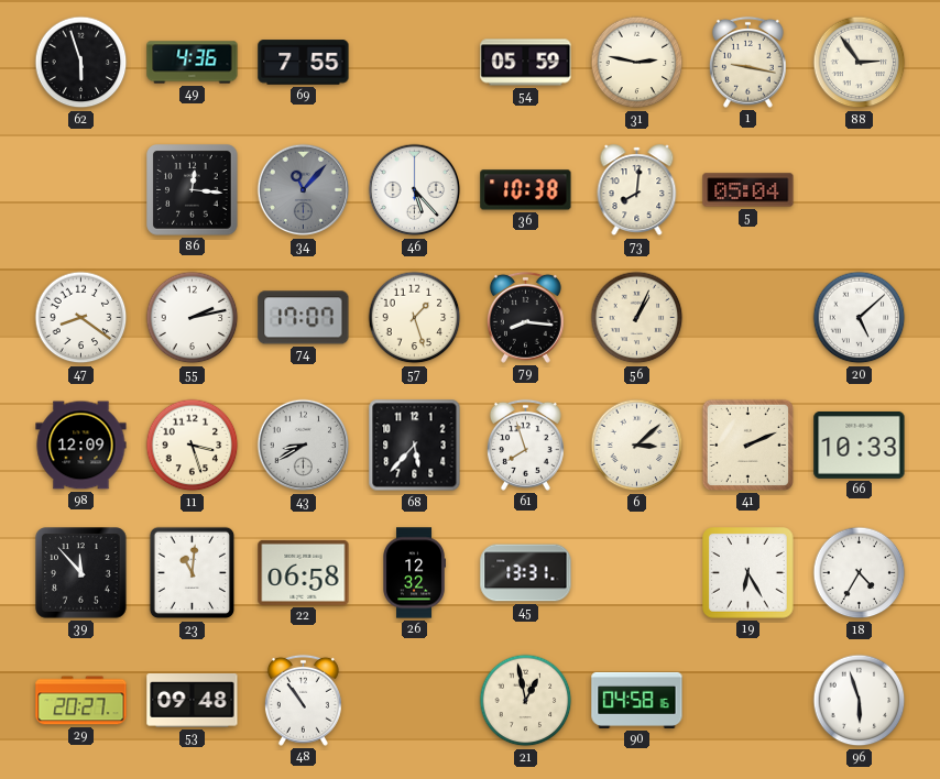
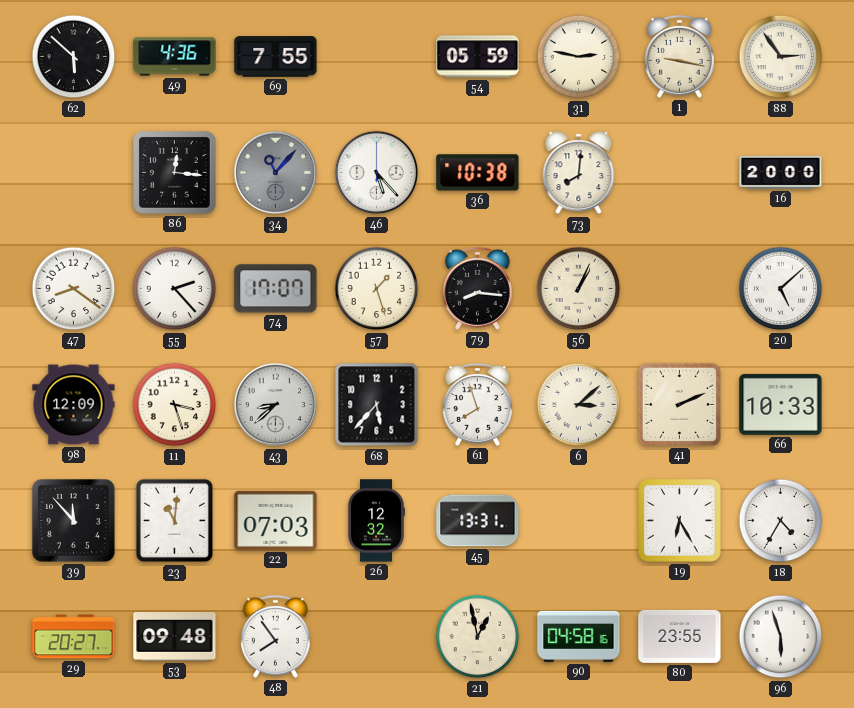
62: 5:57 -> 5:52
5: 05:04 -> none
16: none -> 20:00
55: 2:13 -> 2:23
43: 8:40 -> 8:38
22: 06:58 -> 07:03
48: 10:54 -> 7:54
80: none -> 23:55
